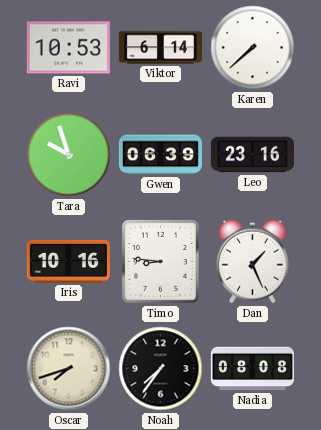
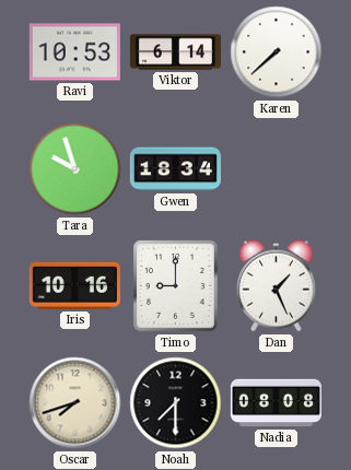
Gwen: 06:39 -> 18:34
Leo: 23:16 -> none
Timo: 8:46 -> 9:00
Noah: 7:36 -> 7:30
